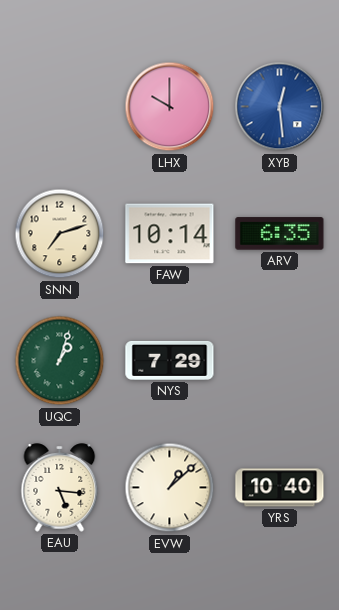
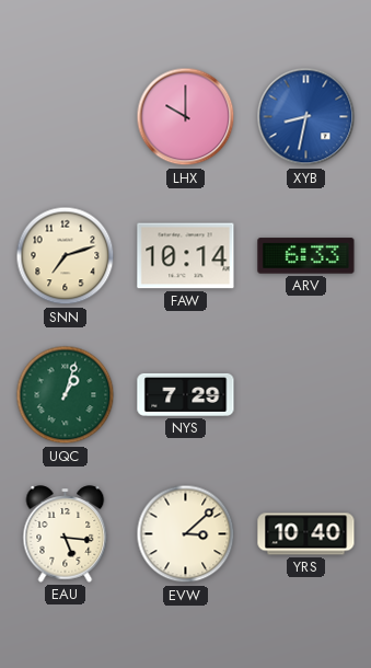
XYB: 12:29 -> 8:32
ARV: 6:35 -> 6:33
EVW: 1:08 -> 3:08
